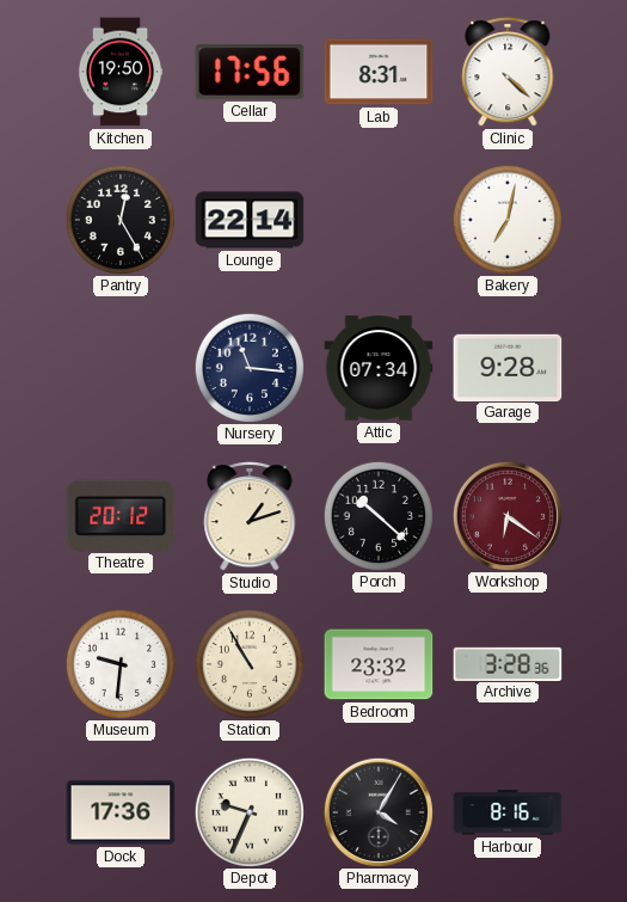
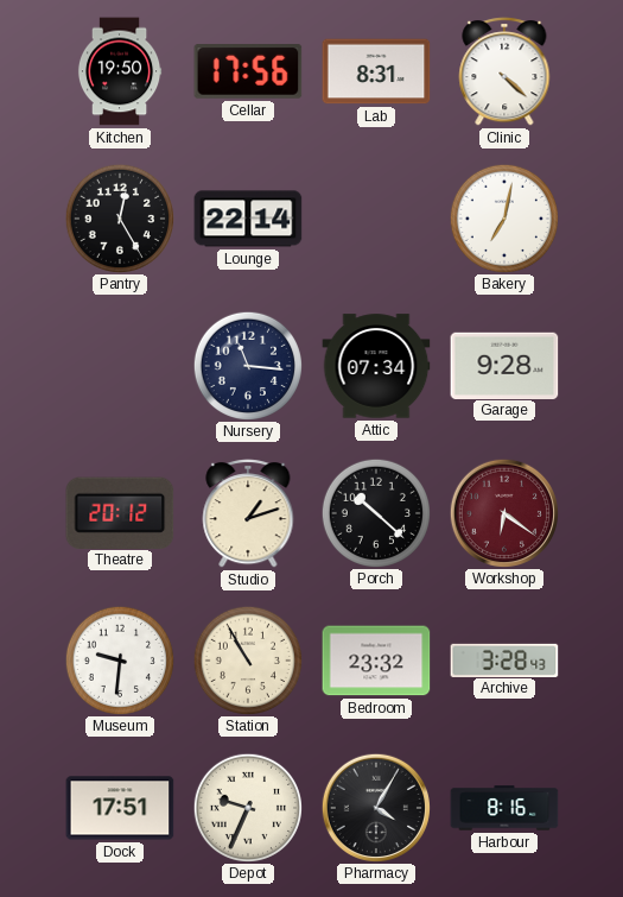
Archive: 3:28:36 -> 3:28:43
Dock: 17:36 -> 17:51
